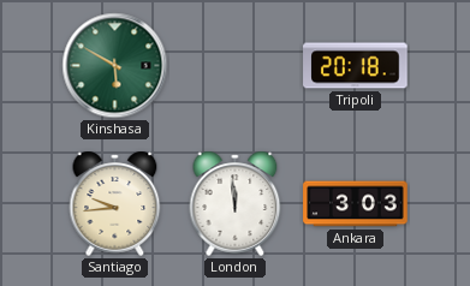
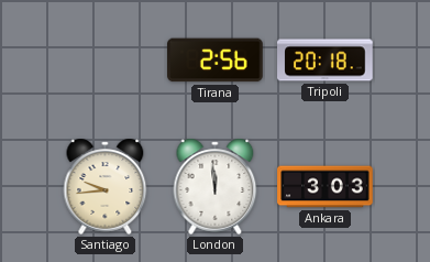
Kinshasa: 5:50 -> none
Tirana: none -> 2:56
